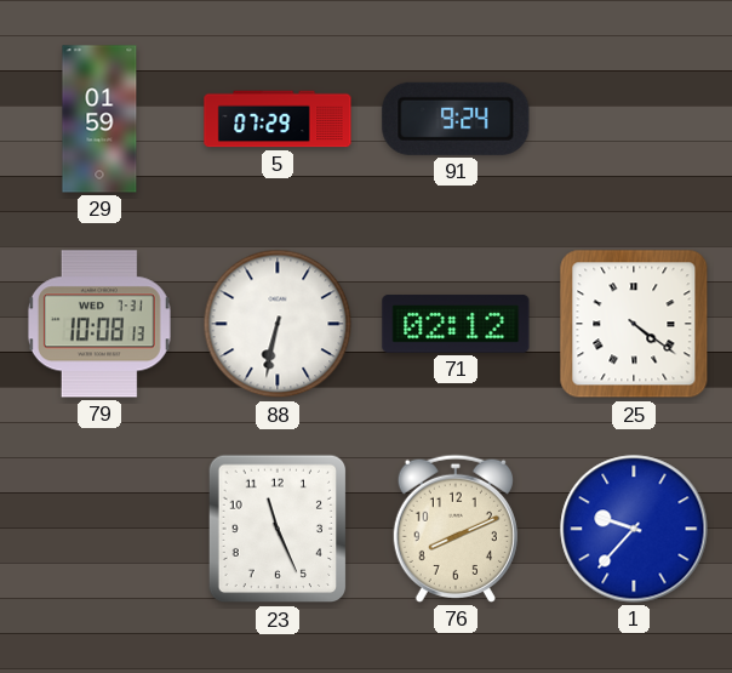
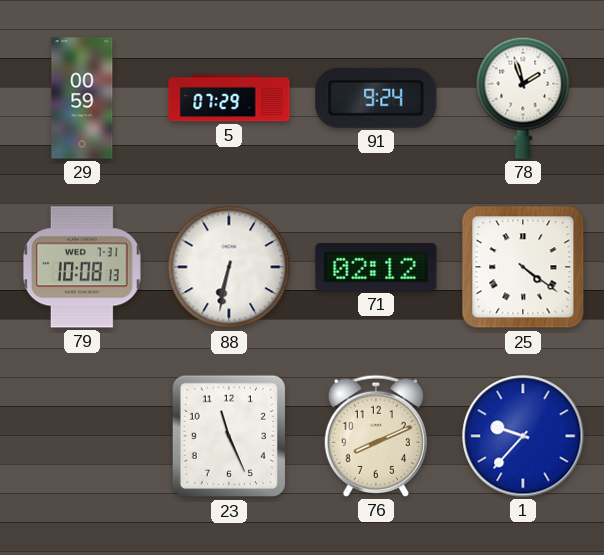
29: 01:59 -> 00:59
78: none -> 1:57
